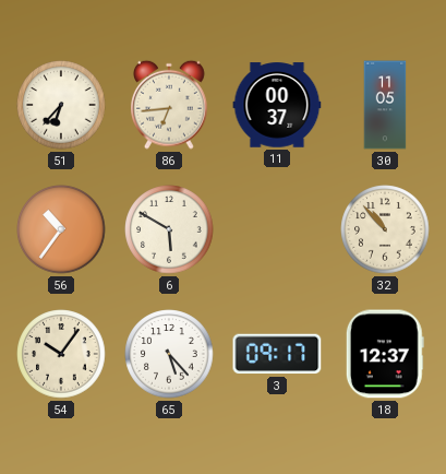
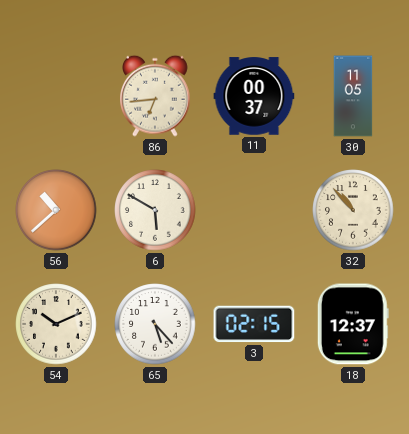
51: 6:37 -> none
56: 10:36 -> 10:38
54: 10:06 -> 10:11
3: 09:17 -> 02:15
